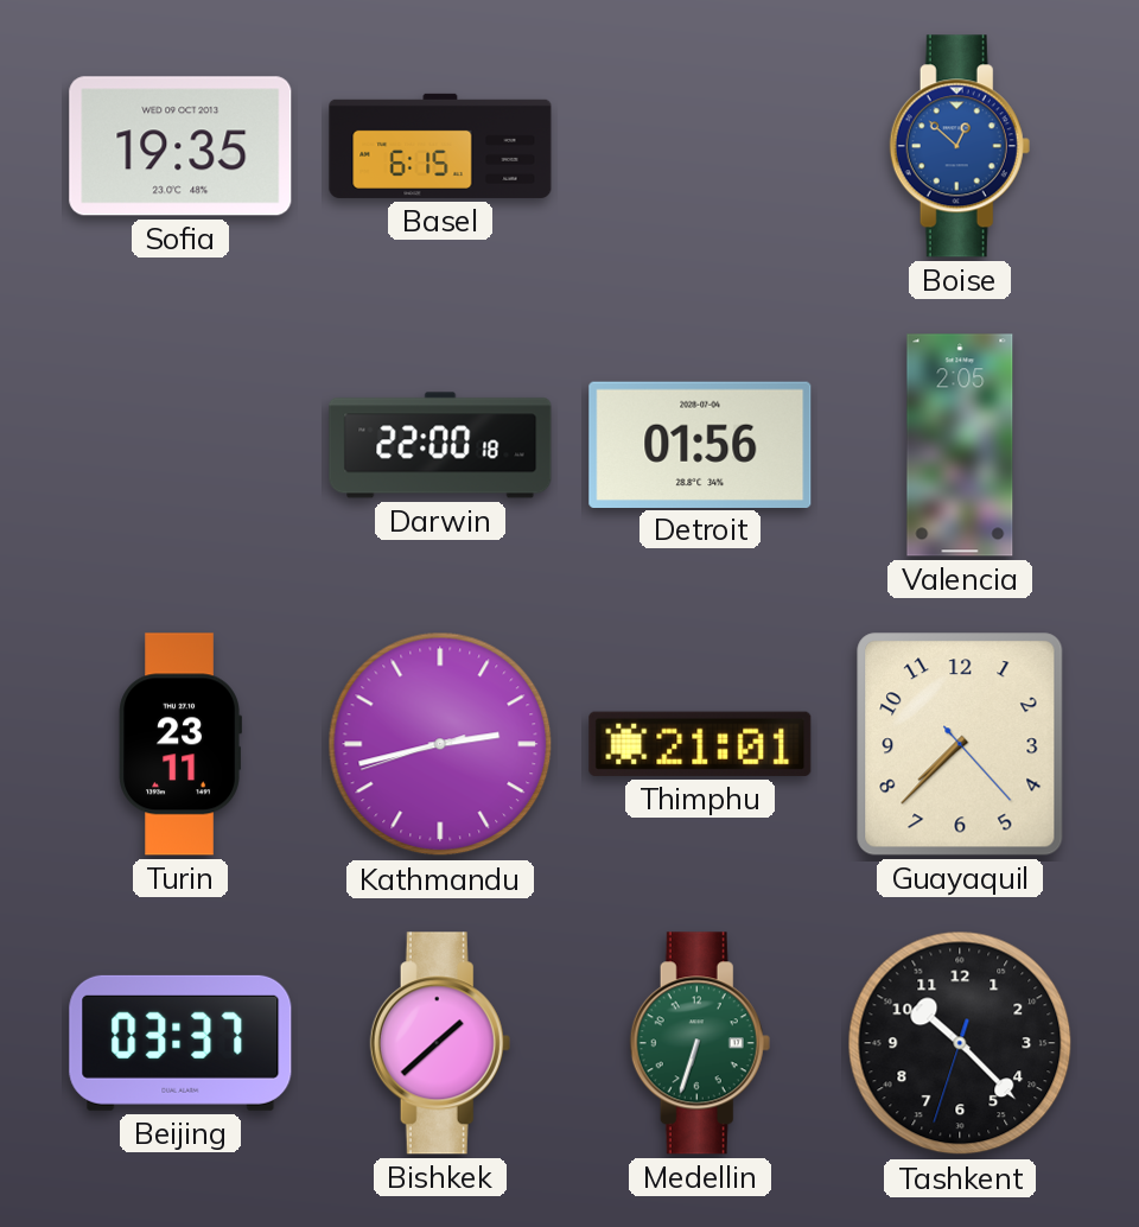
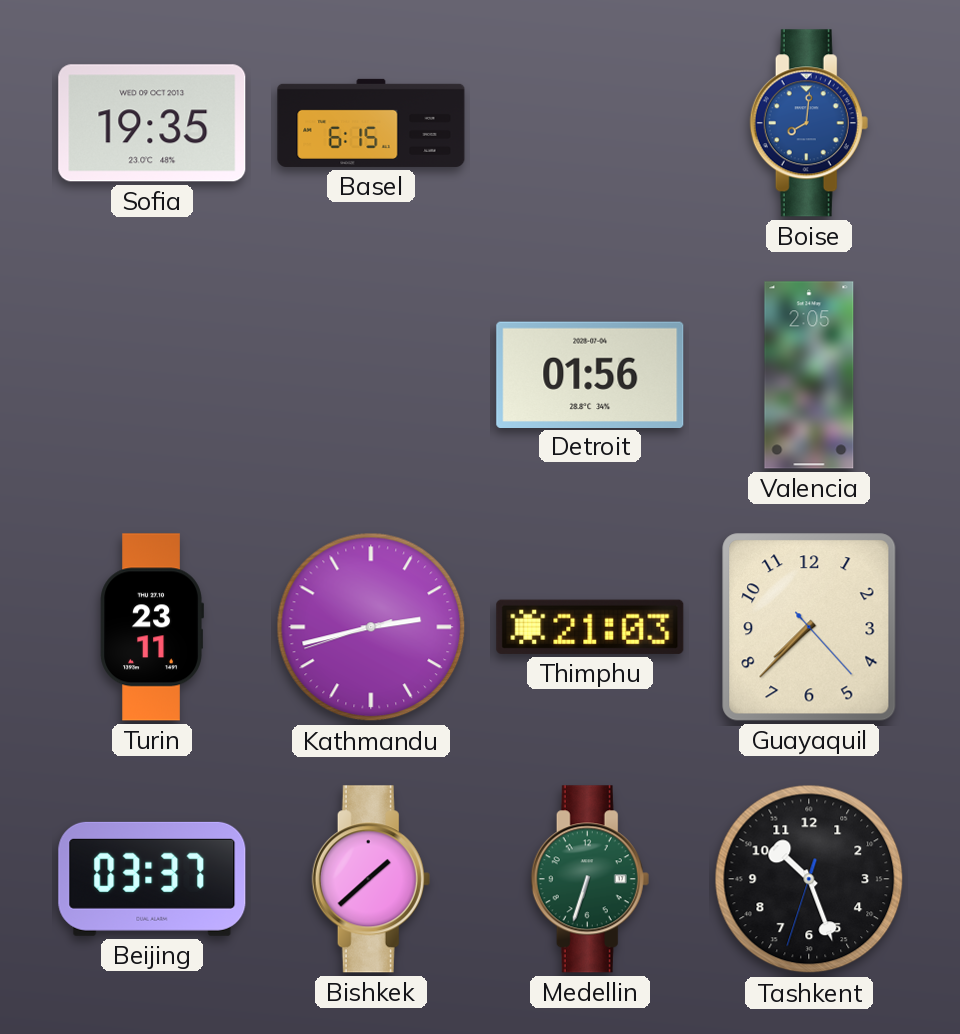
Boise: 12:52 -> 8:01
Darwin: 22:00 -> none
Thimphu: 21:01 -> 21:03
Tashkent: 10:22 -> 10:26
